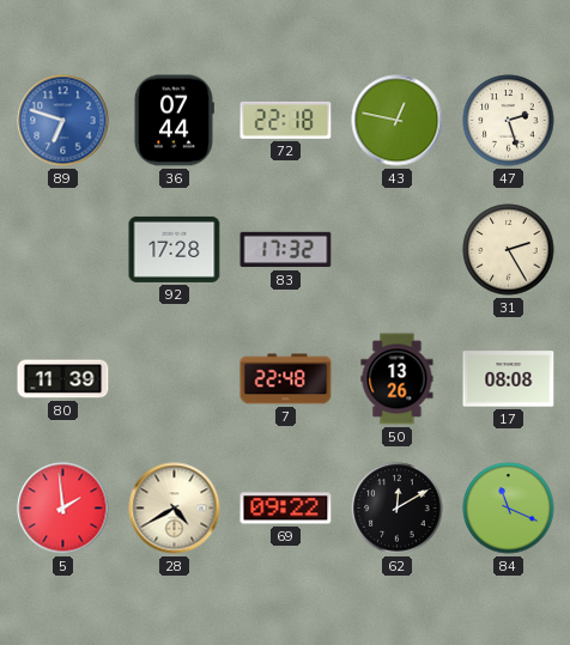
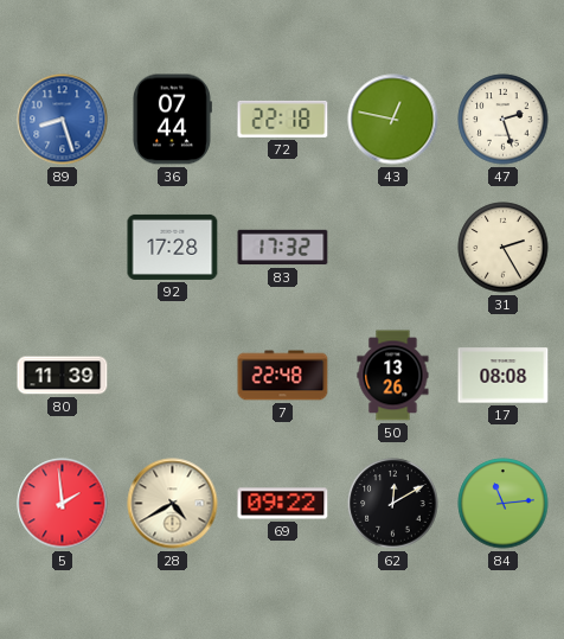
89: 6:48 -> 8:27
84: 11:19 -> 11:14
